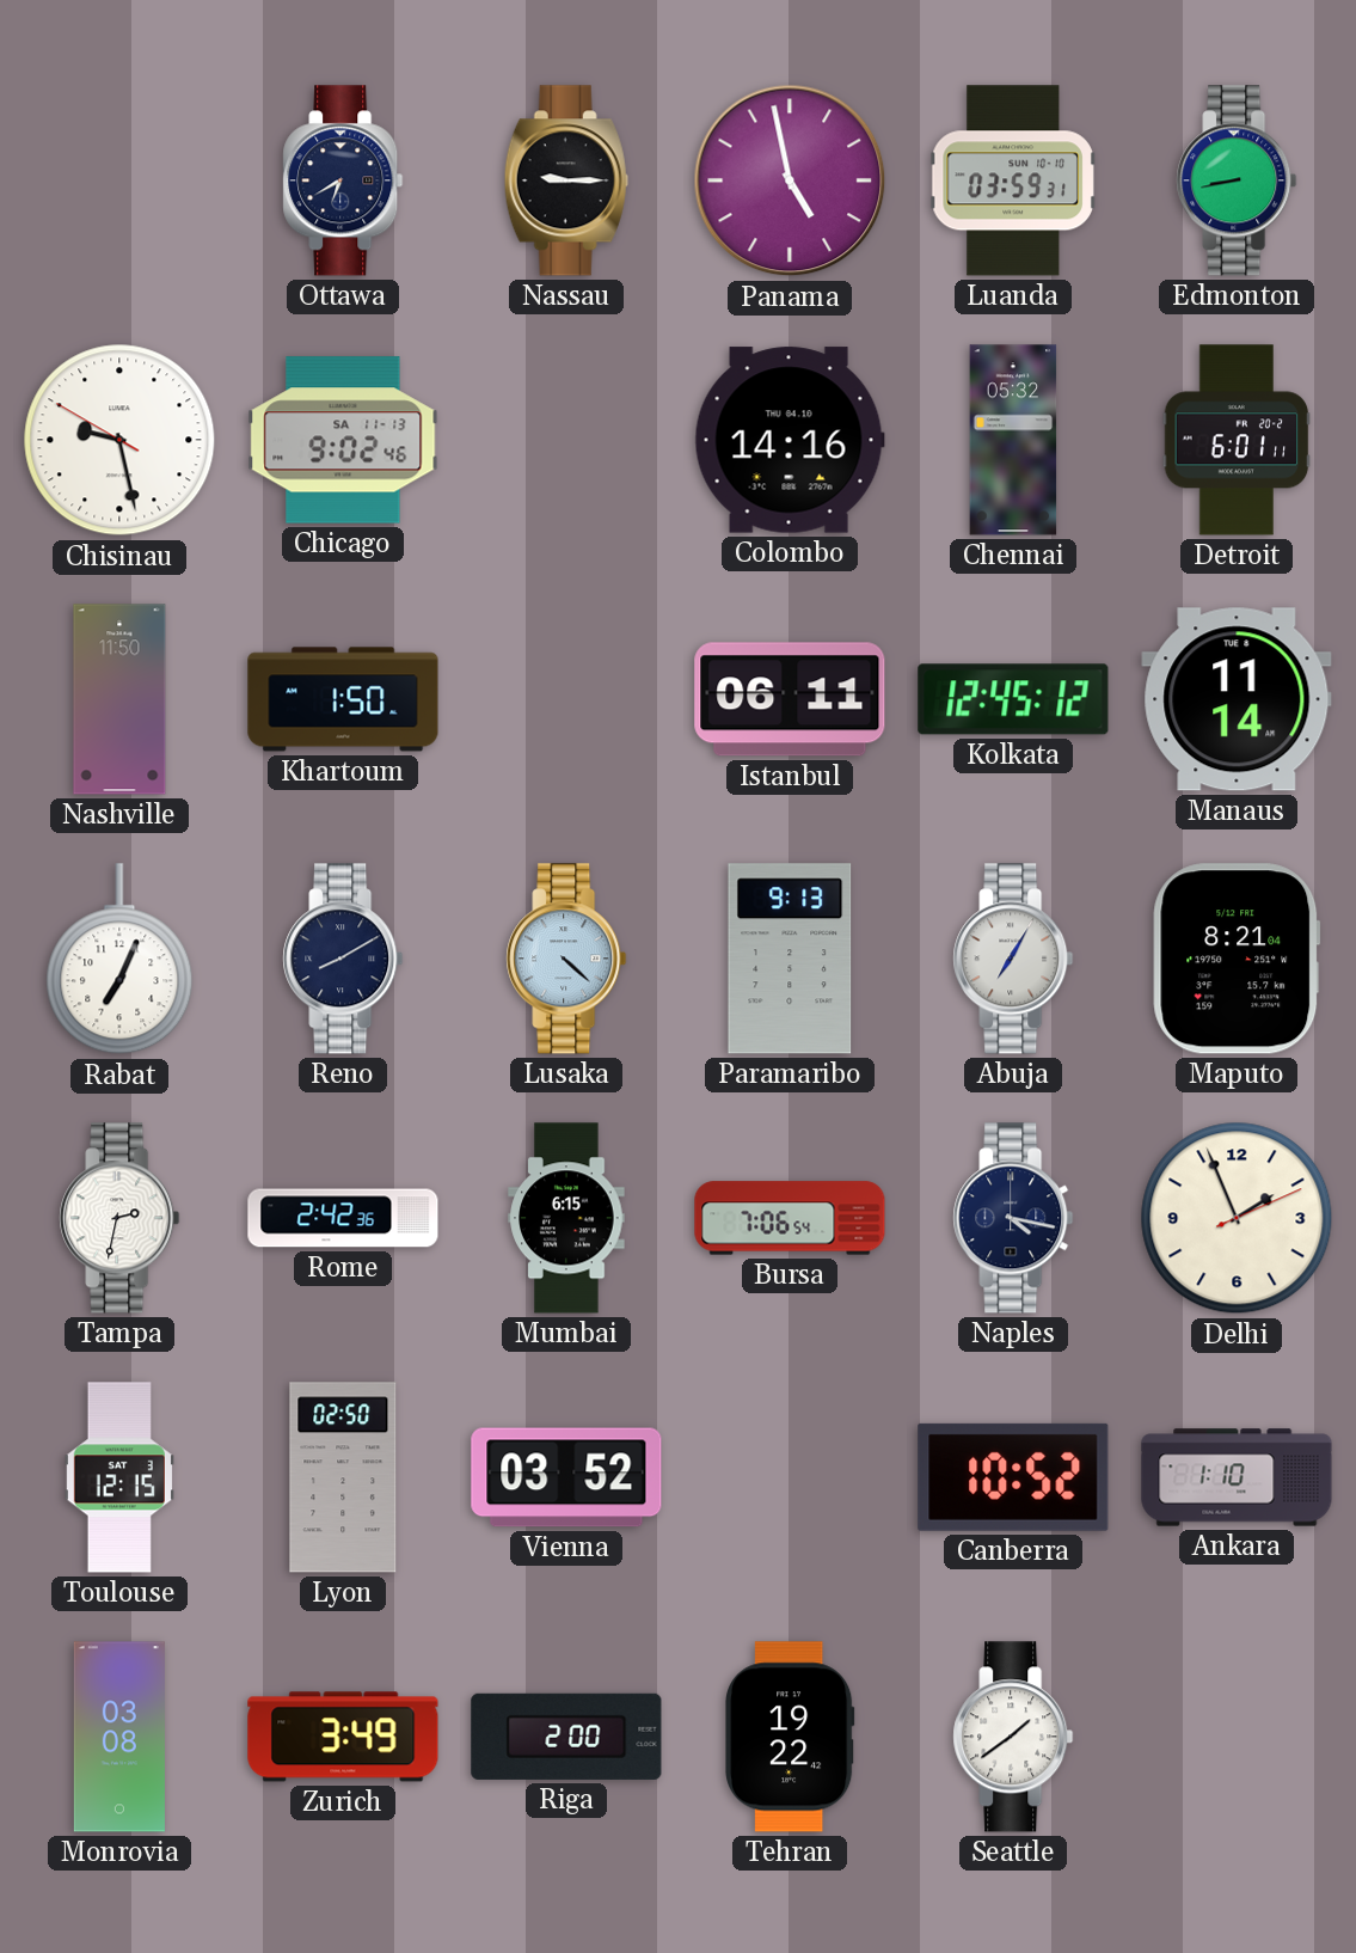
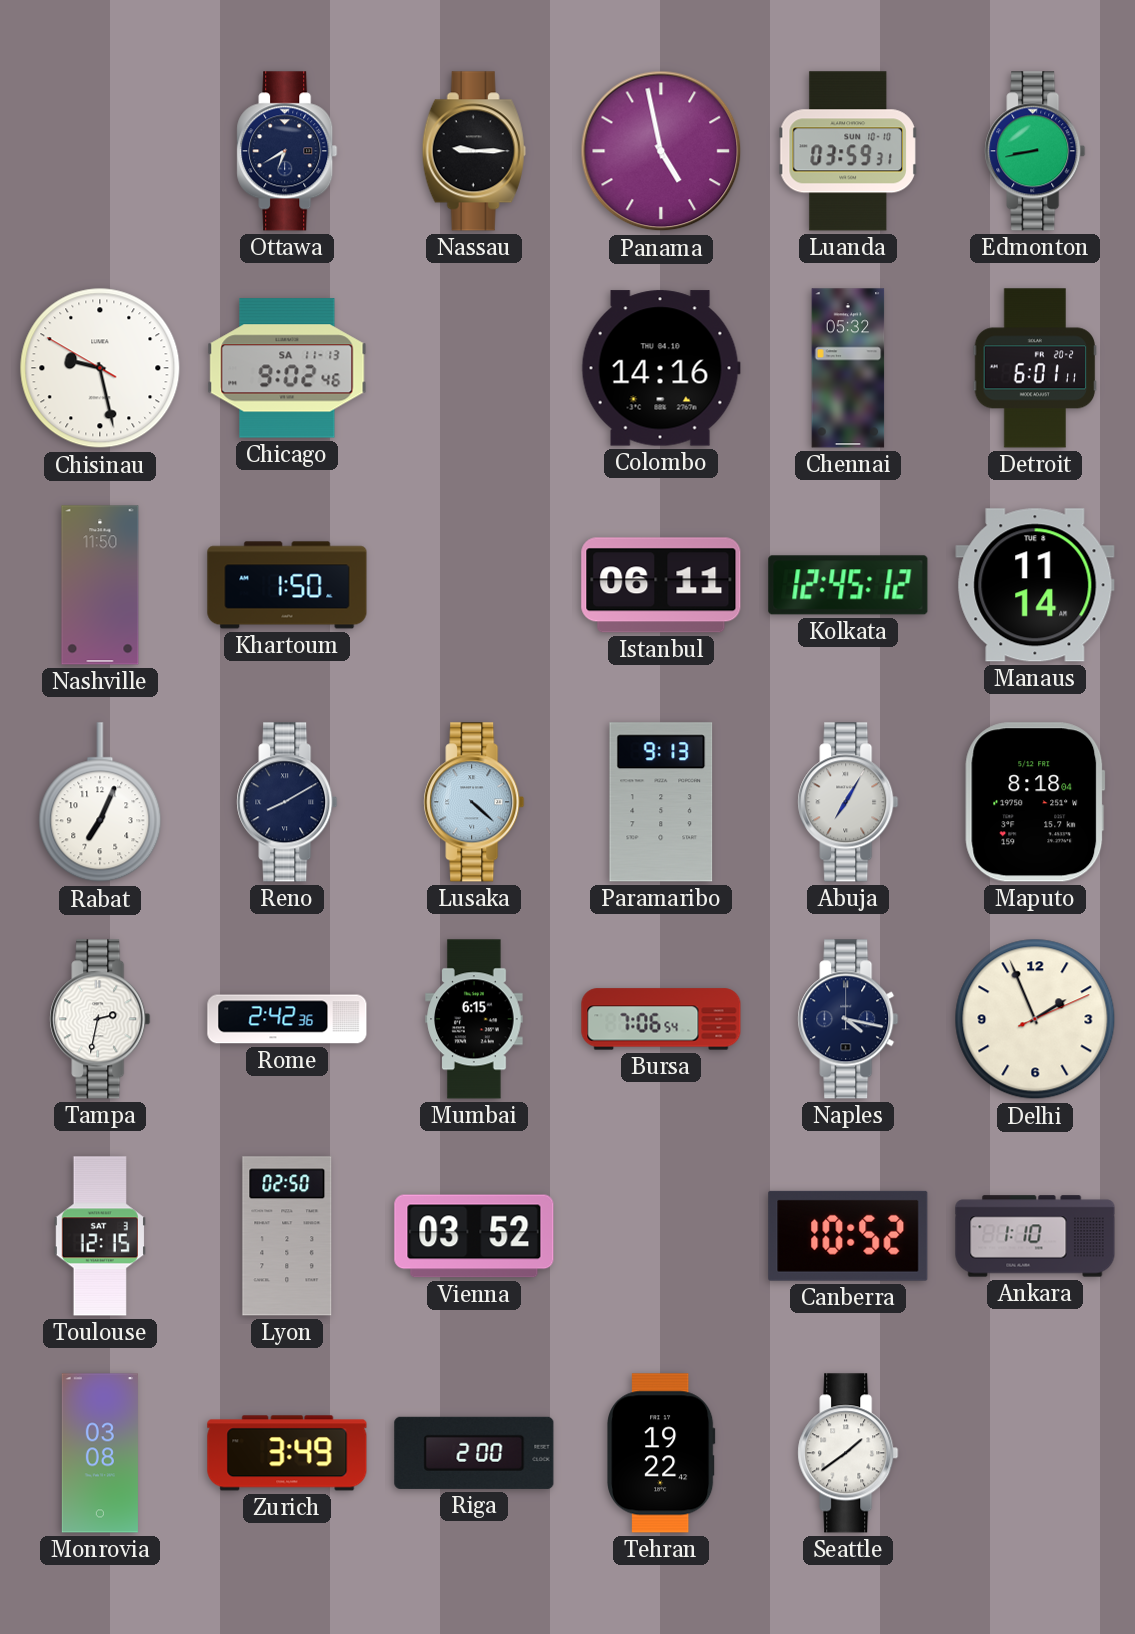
Maputo: 8:21 -> 8:18
